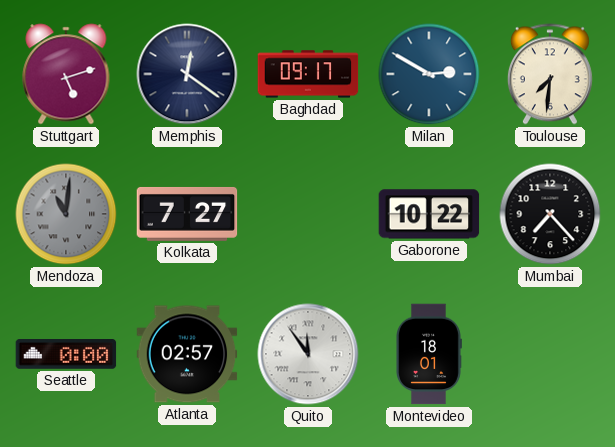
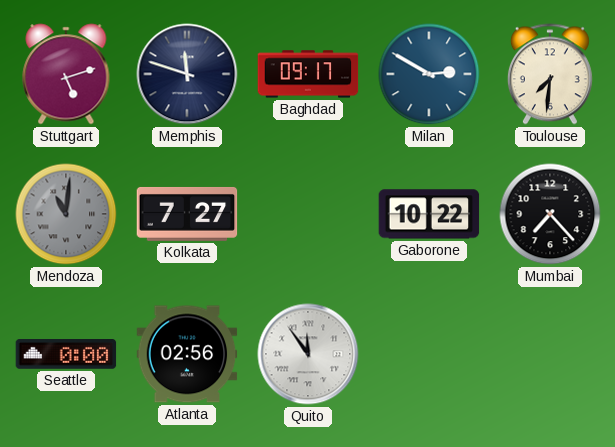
Memphis: 12:21 -> 11:48
Atlanta: 02:57 -> 02:56
Montevideo: 18:01 -> none
